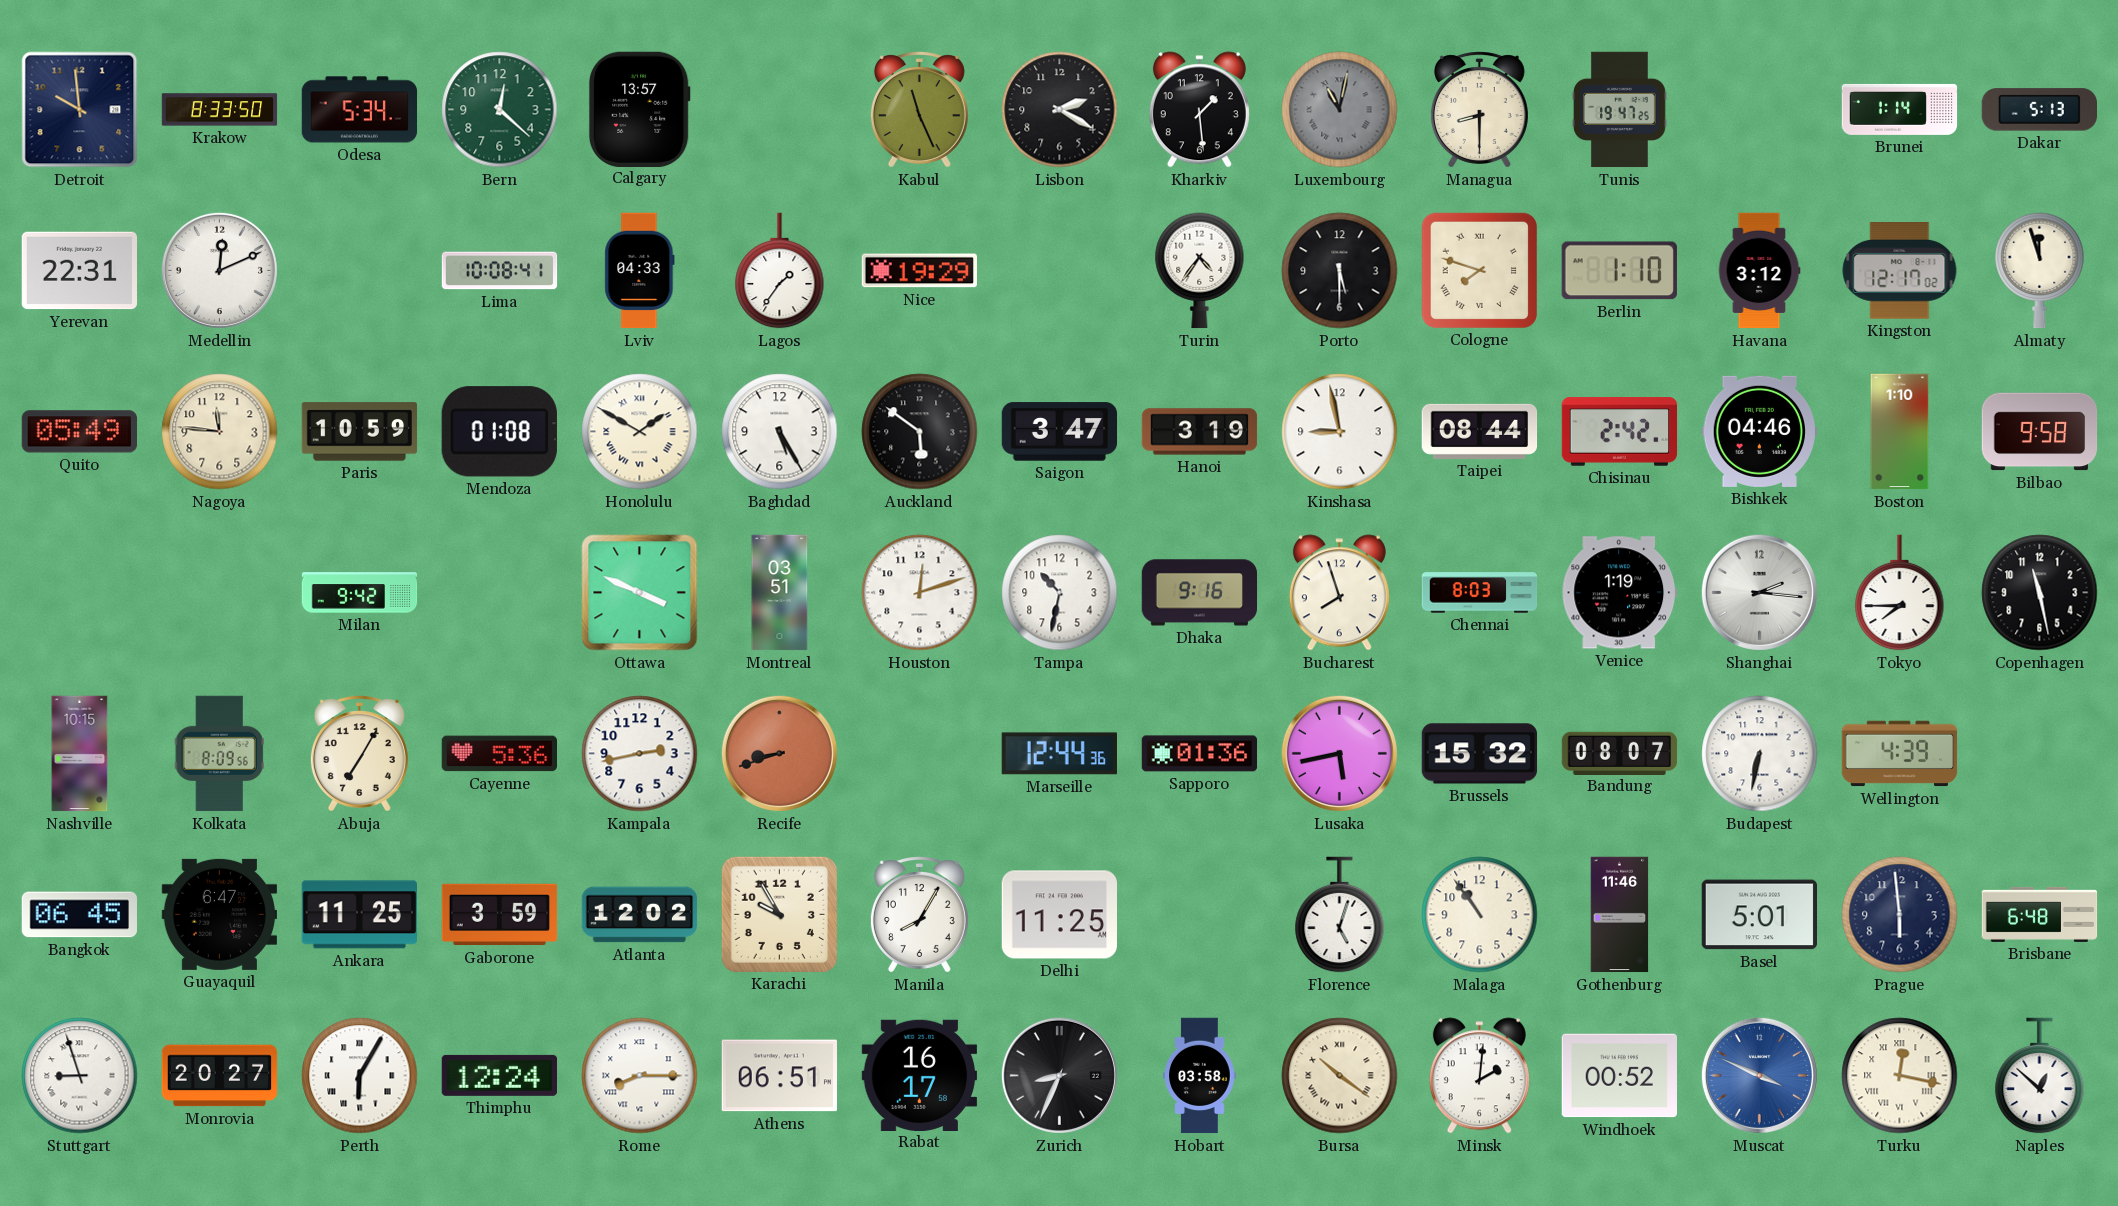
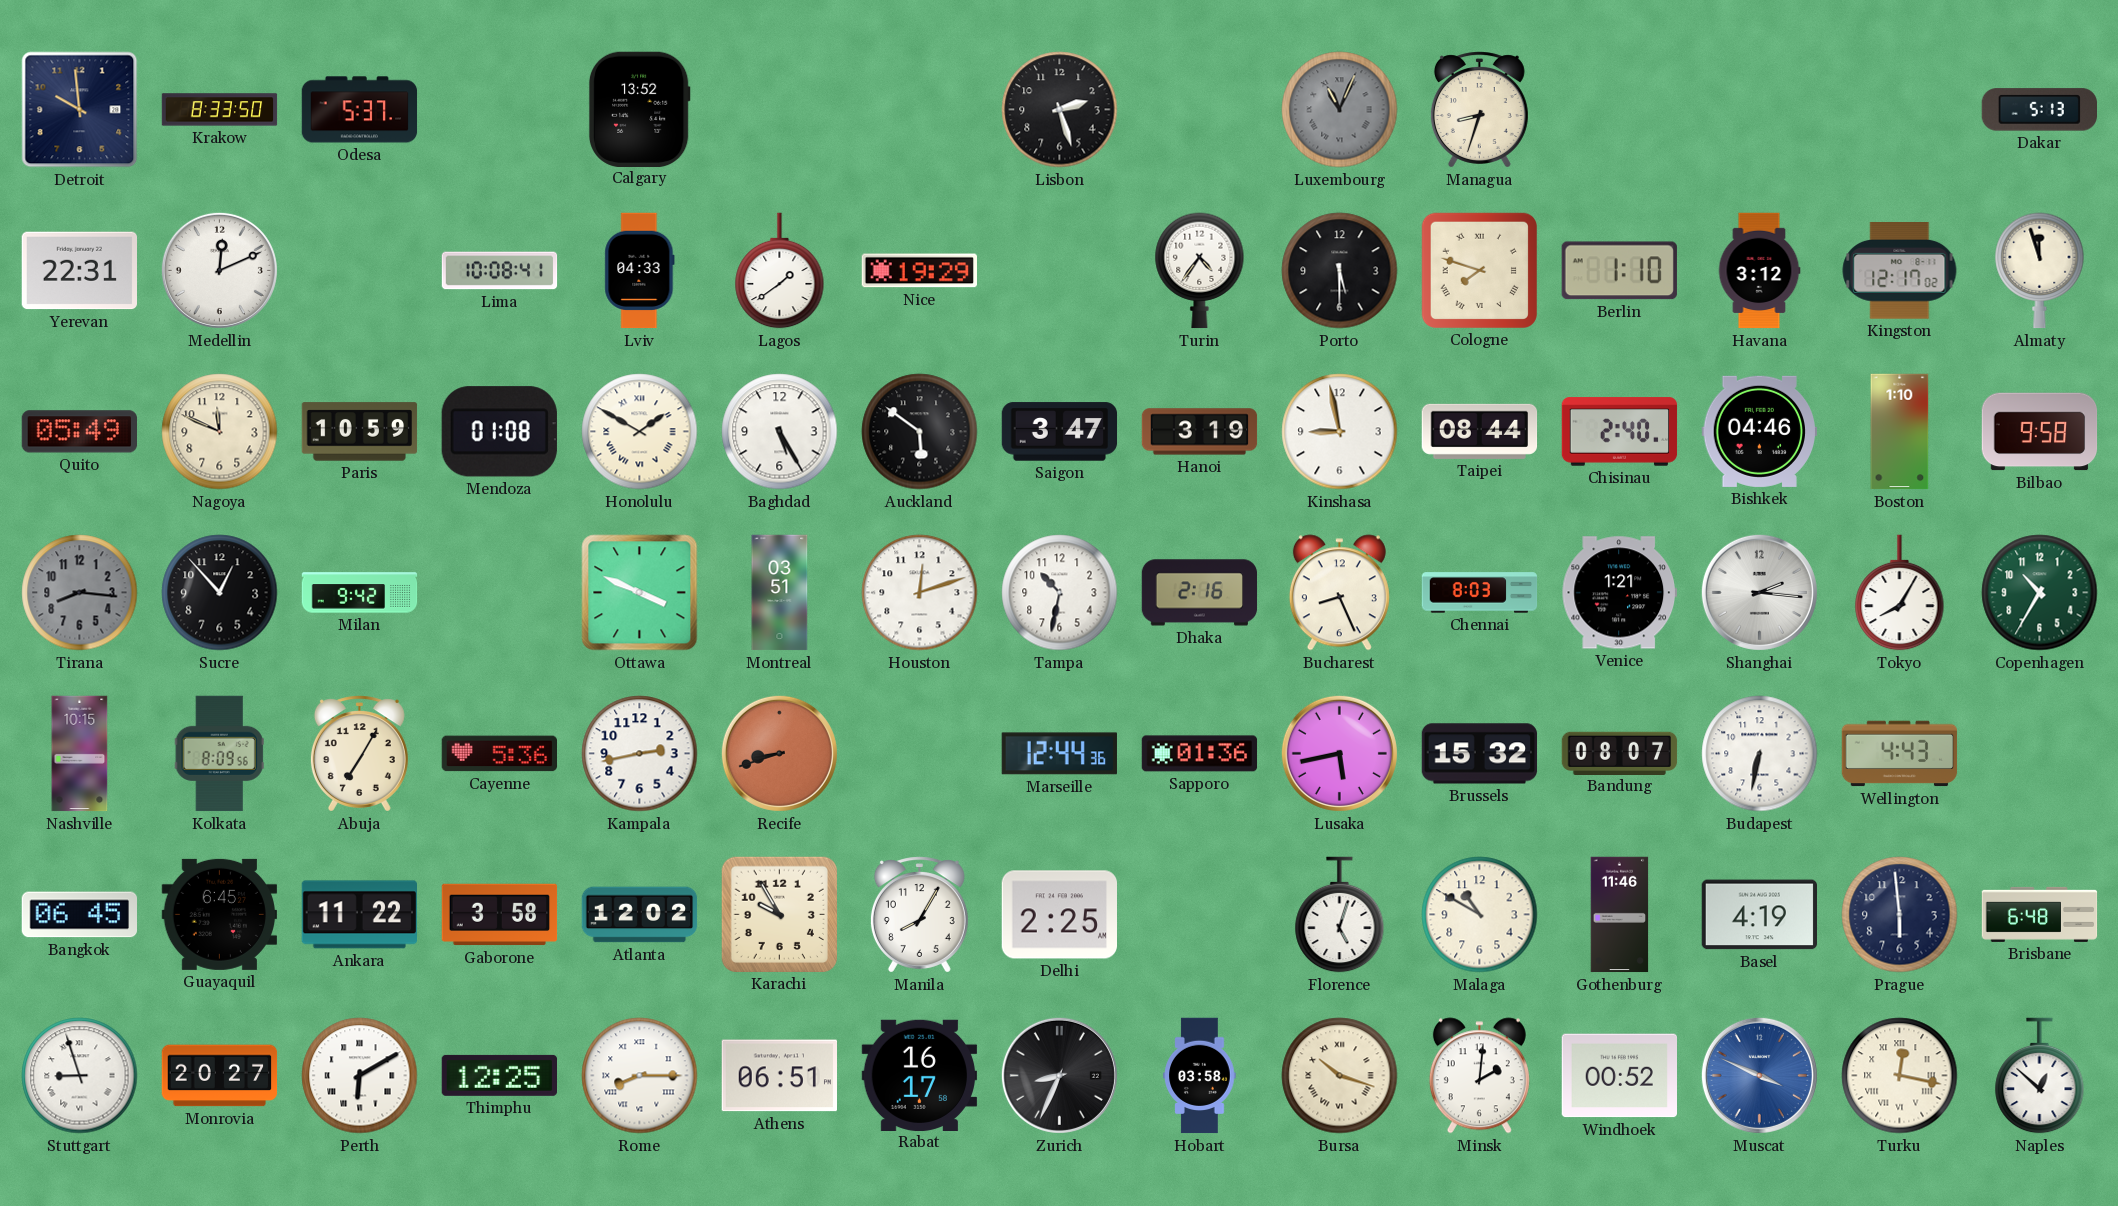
Odesa: 5:34 -> 5:37
Bern: 12:22 -> none
Calgary: 13:57 -> 13:52
Kabul: 11:26 -> none
Lisbon: 2:20 -> 2:27
Kharkiv: 1:29 -> none
Luxembourg: 11:02 -> 11:04
Managua: 8:30 -> 8:33
Tunis: 19:47 -> none
Brunei: 1:14 -> none
Lagos: 1:36 -> 1:39
Nagoya: 11:46 -> 11:49
Chisinau: 2:42 -> 2:40
Tirana: none -> 8:16
Sucre: none -> 12:53
Dhaka: 9:16 -> 2:16
Bucharest: 7:57 -> 8:26
Venice: 1:19 -> 1:21
Tokyo: 7:45 -> 8:05
Copenhagen: 11:28 -> 10:35
Copenhagen dial: black -> green
Wellington: 4:39 -> 4:43
Guayaquil: 6:47 -> 6:45
Ankara: 11:25 -> 11:22
Gaborone: 3:59 -> 3:58
Delhi: 11:25 -> 2:25
Malaga: 10:54 -> 10:50
Basel: 5:01 -> 4:19
Perth: 6:05 -> 6:10
Thimphu: 12:24 -> 12:25
Bursa: 10:21 -> 10:18
